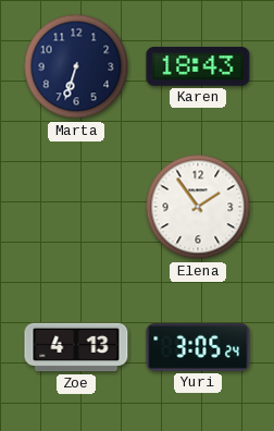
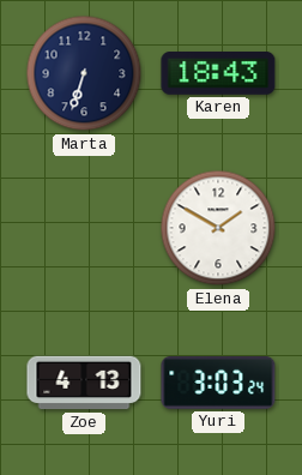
Elena: 1:54 -> 1:50
Yuri: 3:05 -> 3:03
